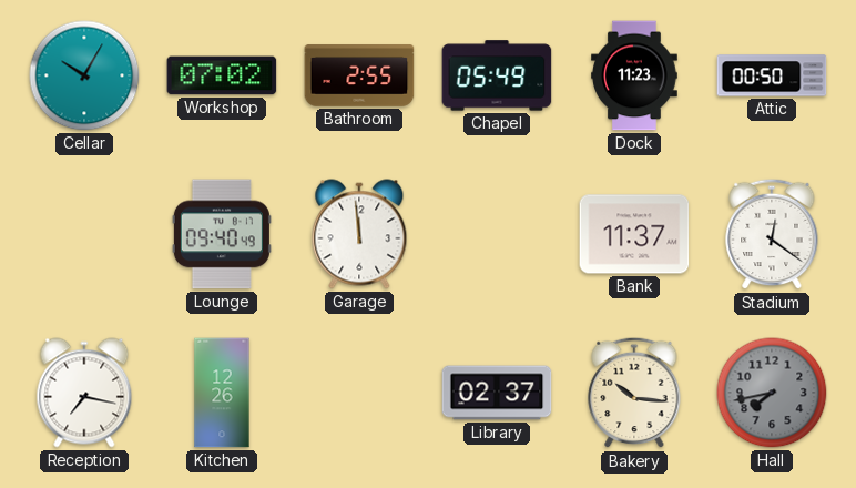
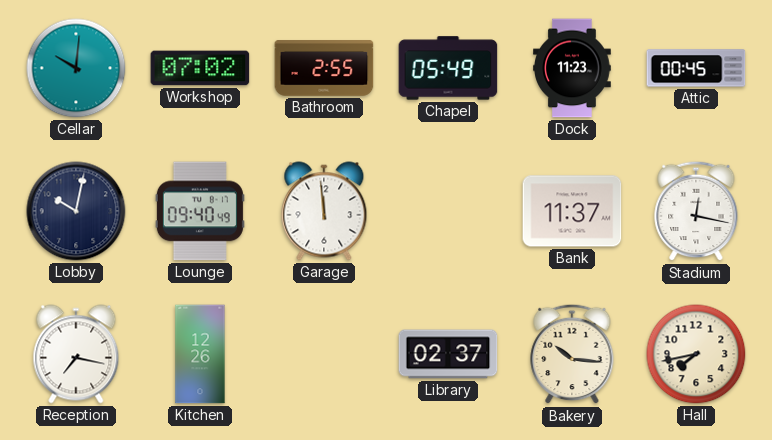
Cellar: 10:05 -> 10:01
Attic: 00:50 -> 00:45
Lobby: none -> 10:02
Stadium: 12:21 -> 12:17
Hall dial: grey -> cream
